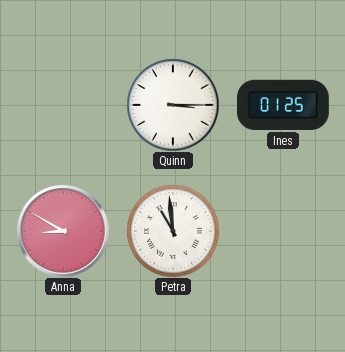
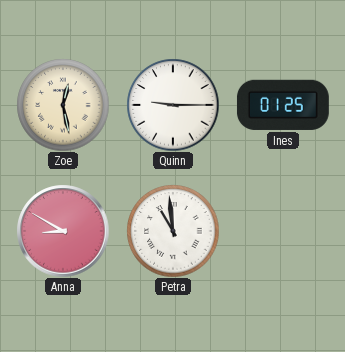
Zoe: none -> 12:28
Quinn: 3:15 -> 9:15
